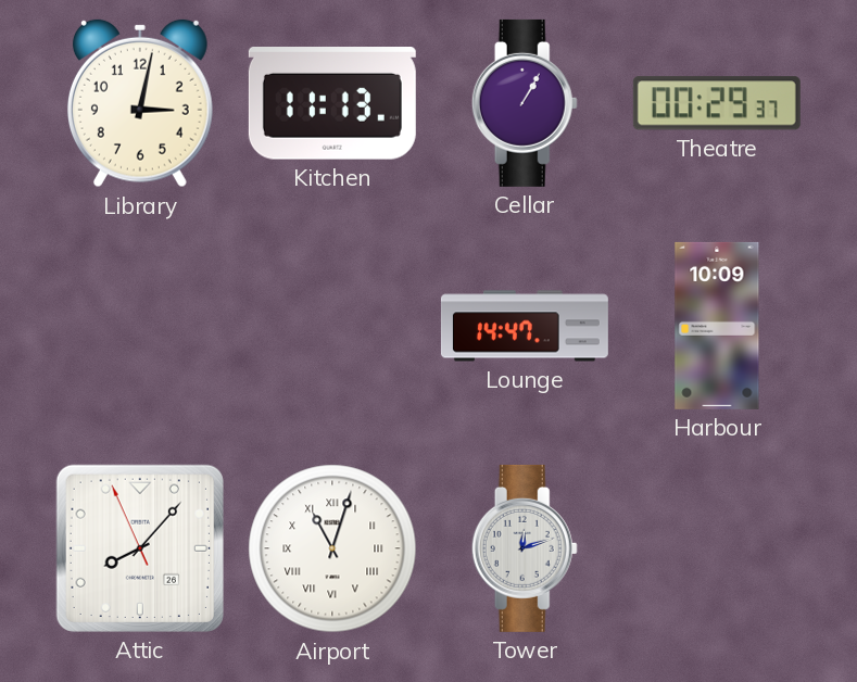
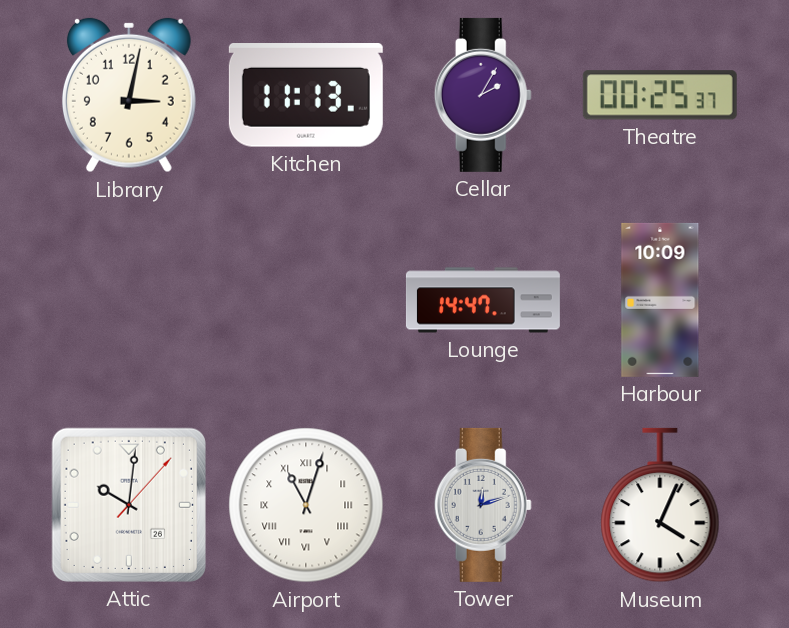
Cellar: 1:05 -> 2:05
Theatre: 00:29 -> 00:25
Attic: 8:06 -> 10:01
Museum: none -> 4:04
